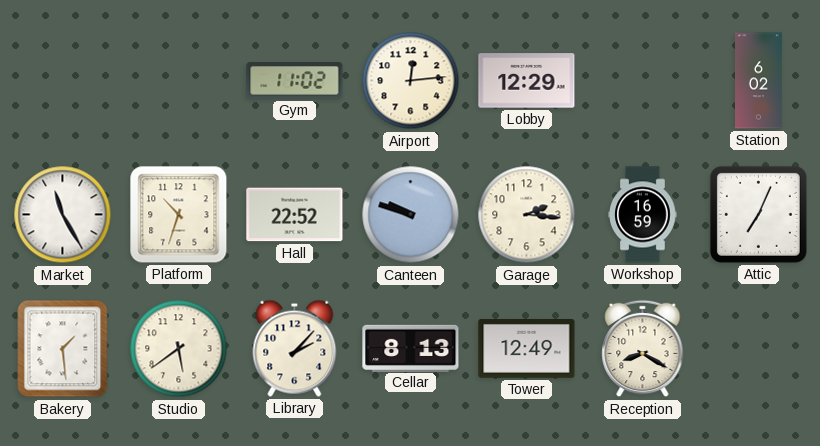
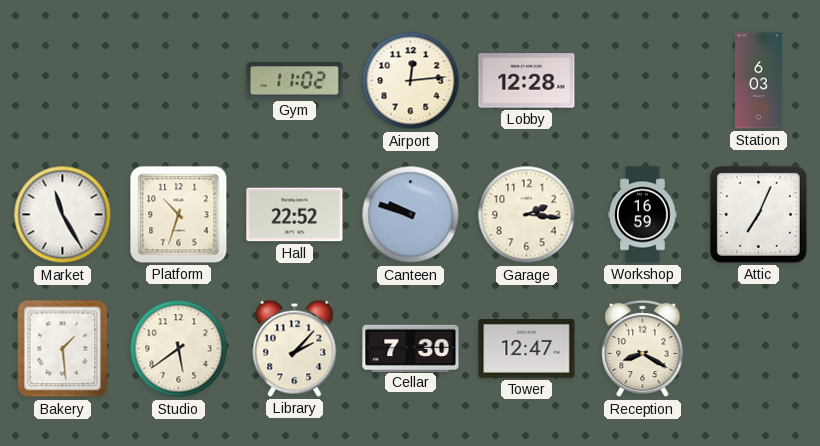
Lobby: 12:29 -> 12:28
Station: 6:02 -> 6:03
Cellar: 8:13 -> 7:30
Tower: 12:49 -> 12:47
